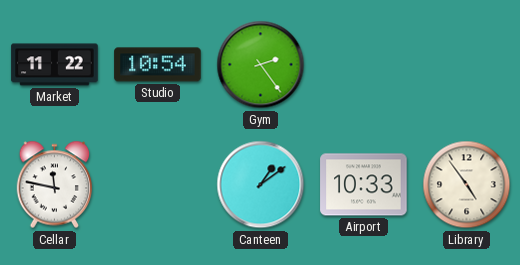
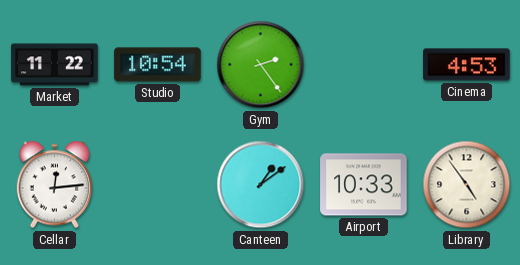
Cinema: none -> 4:53
Cellar: 11:47 -> 12:14
